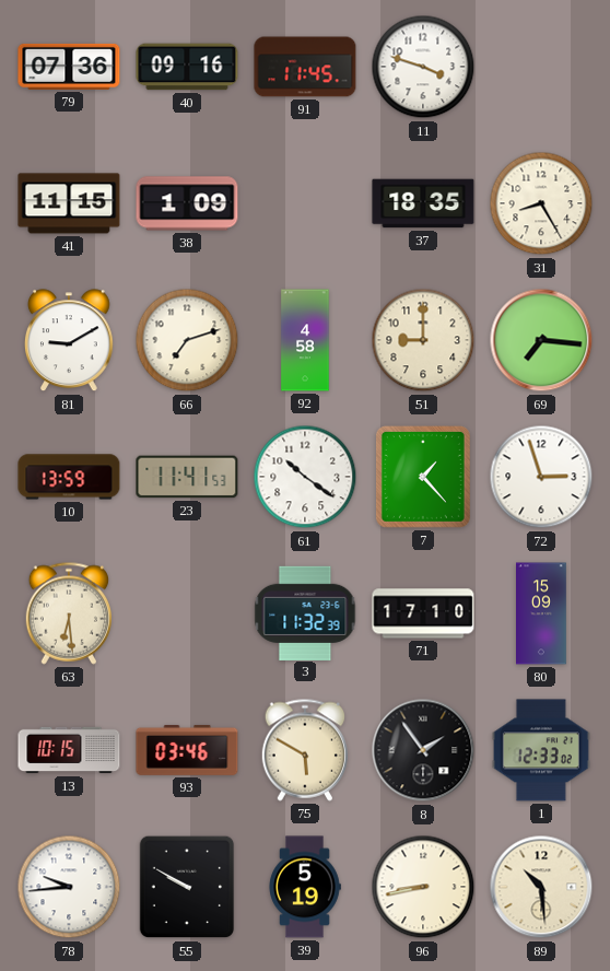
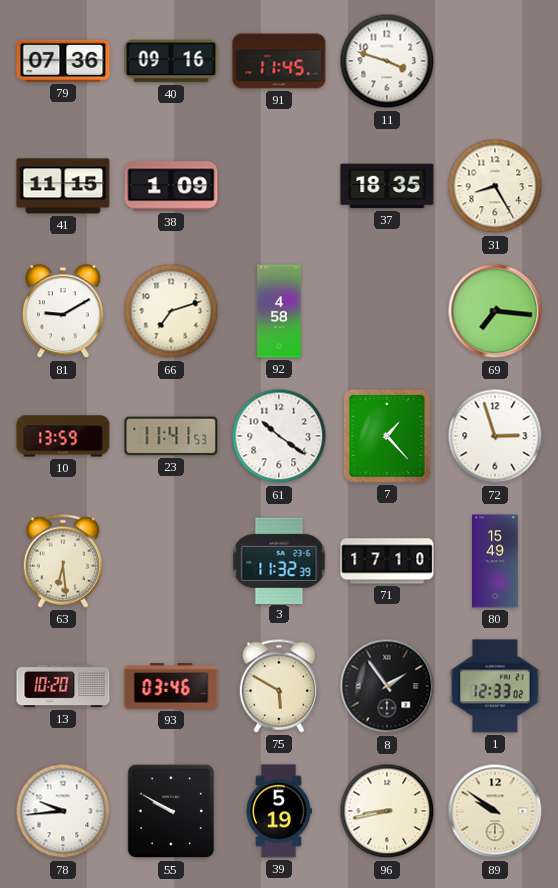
51: 9:00 -> none
80: 15:09 -> 15:49
13: 10:15 -> 10:20
89: 10:29 -> 9:51
